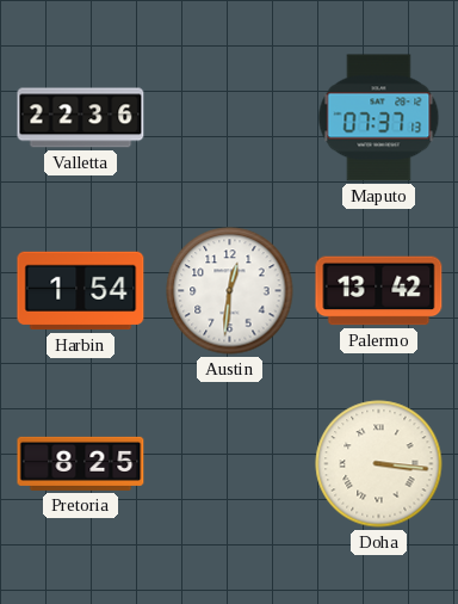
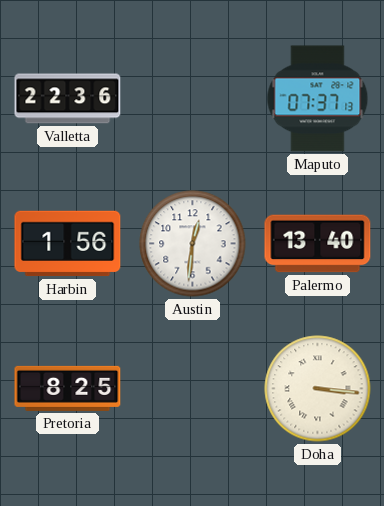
Harbin: 1:54 -> 1:56
Palermo: 13:42 -> 13:40
